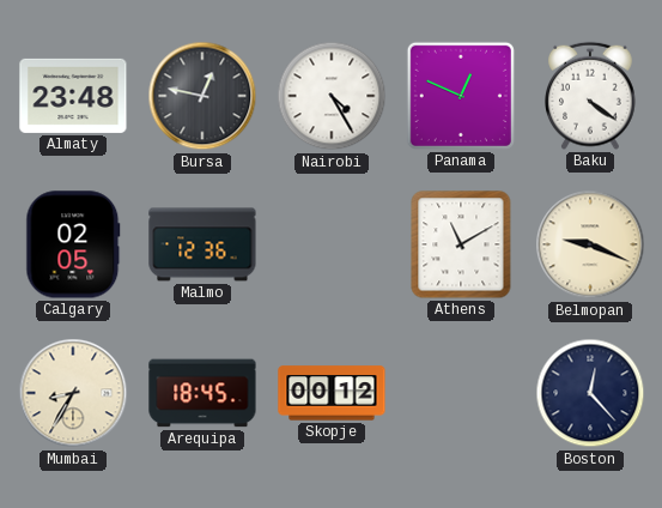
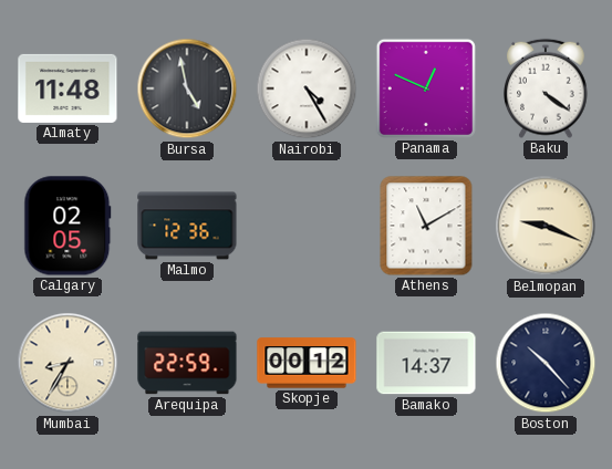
Almaty: 23:48 -> 11:48
Bursa: 12:47 -> 4:58
Arequipa: 18:45 -> 22:59
Bamako: none -> 14:37
Boston: 12:23 -> 10:23
